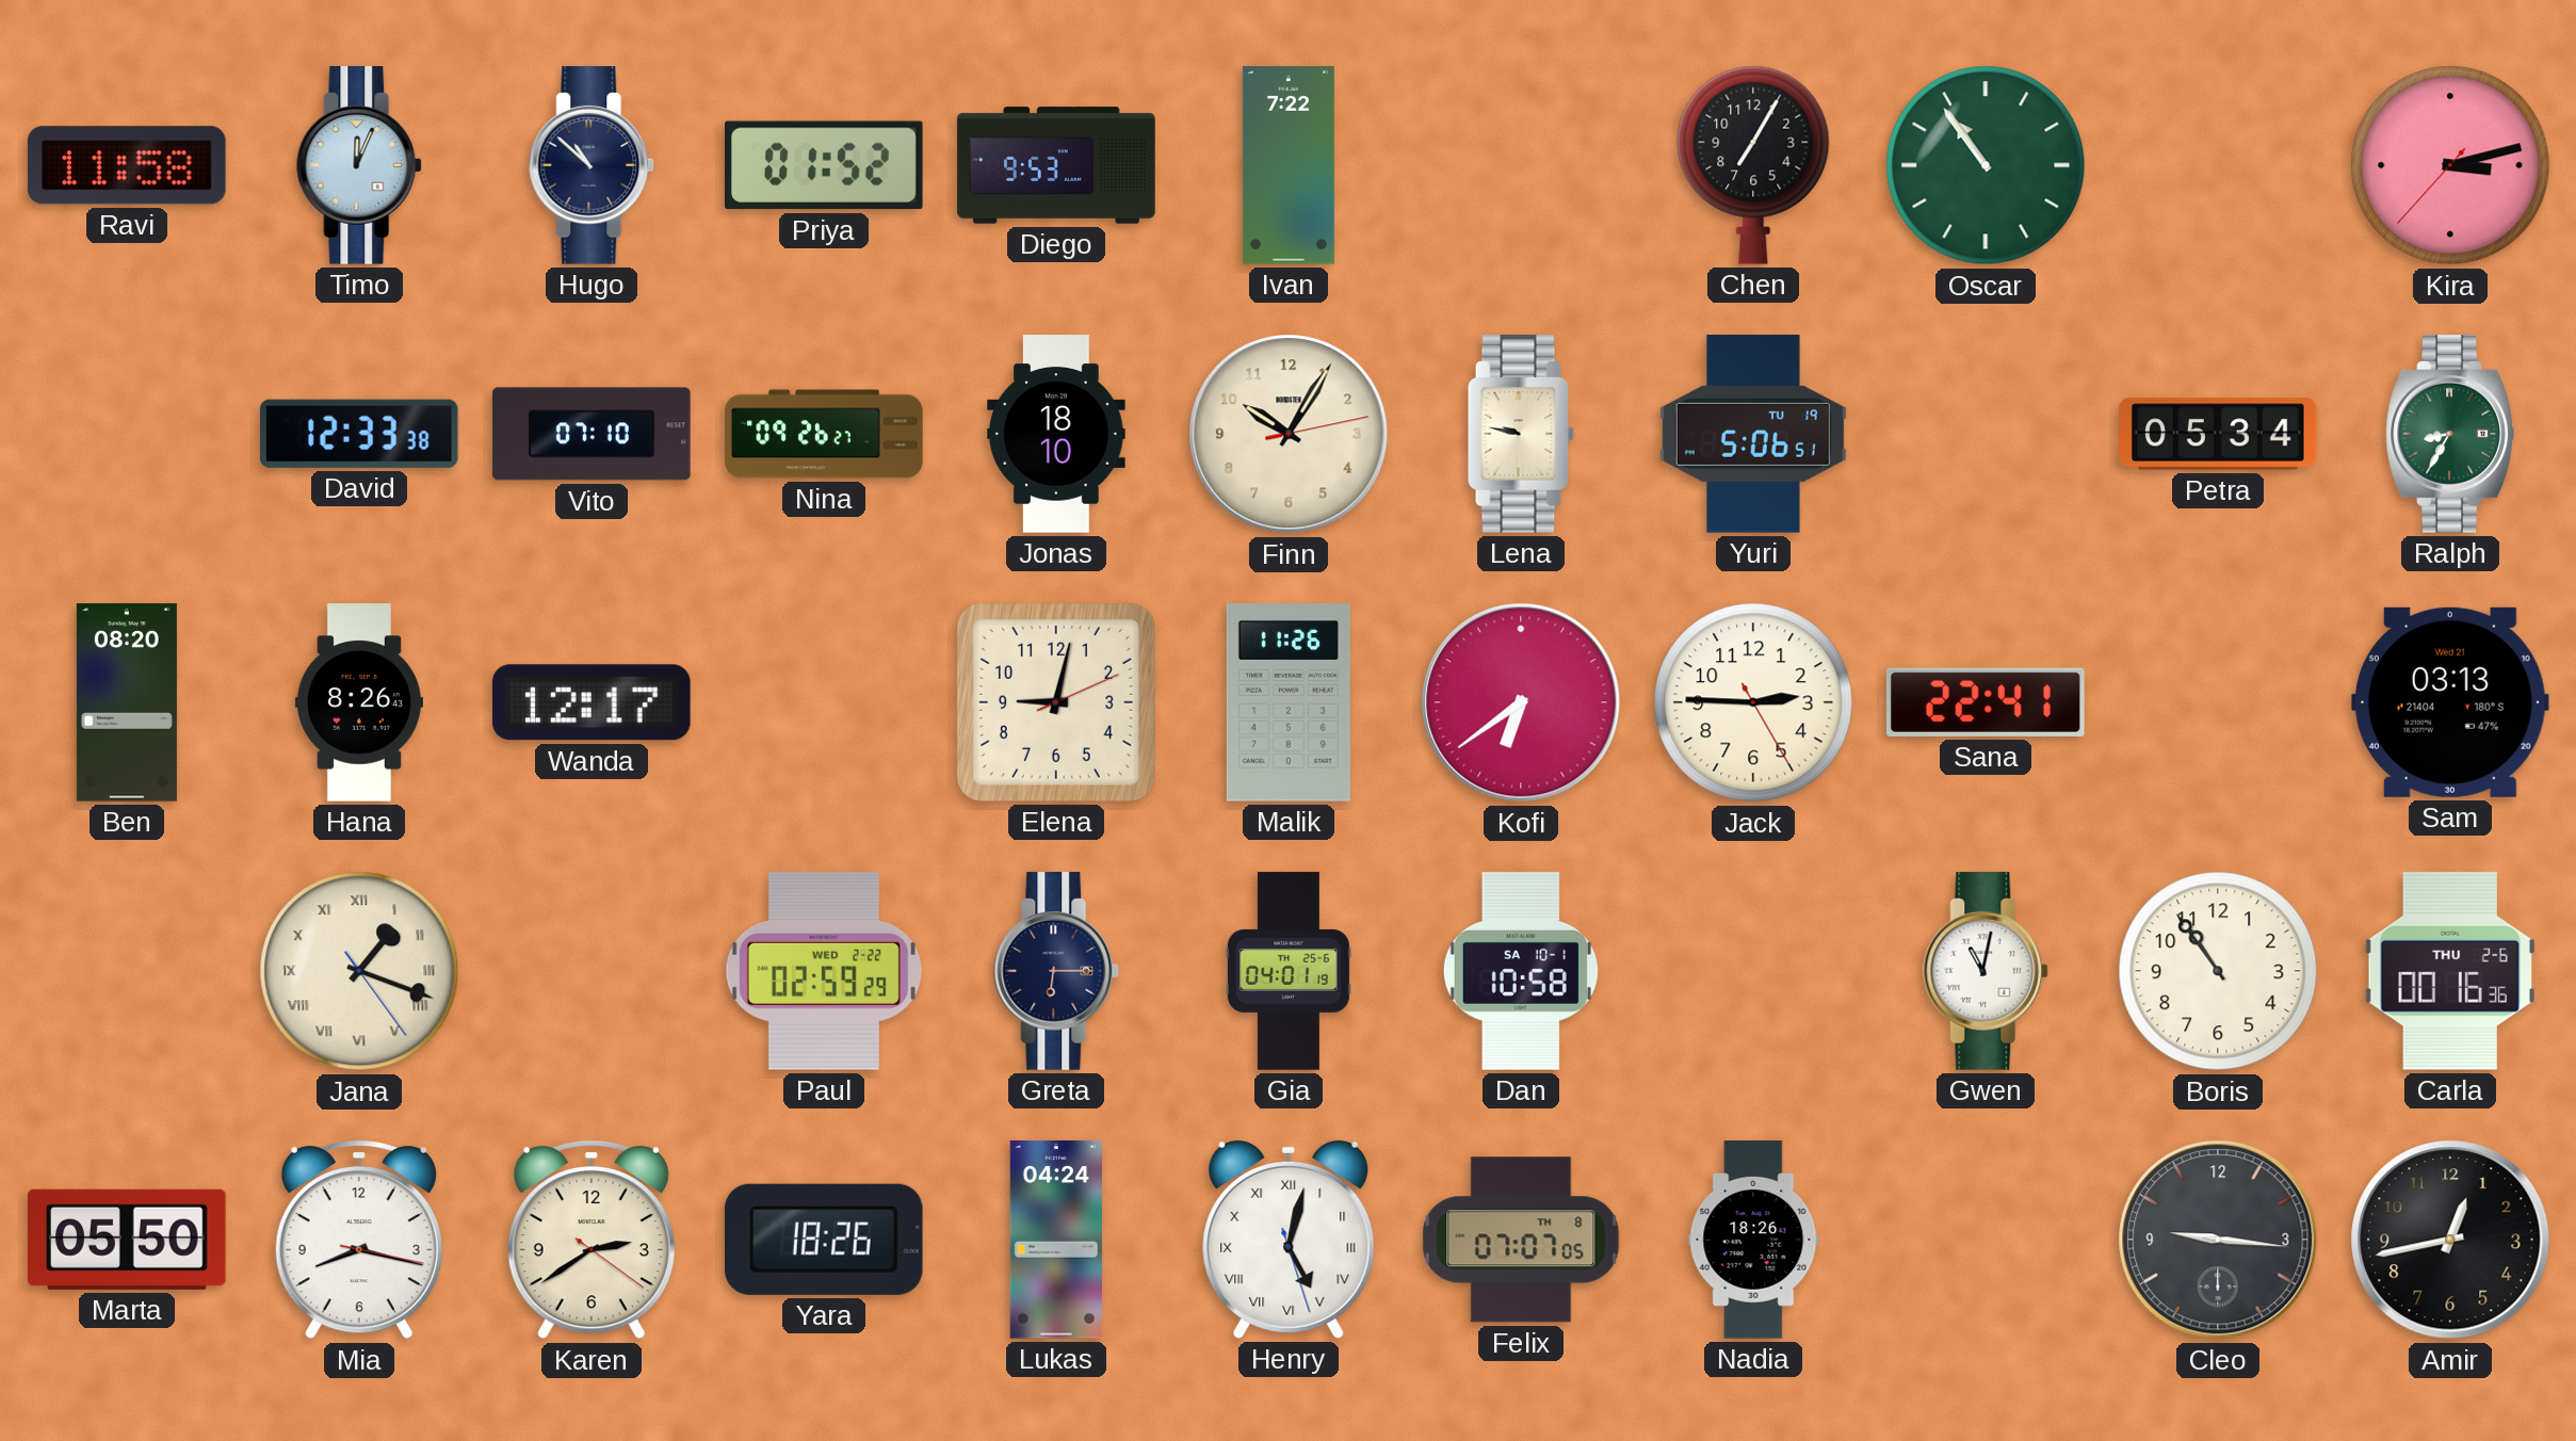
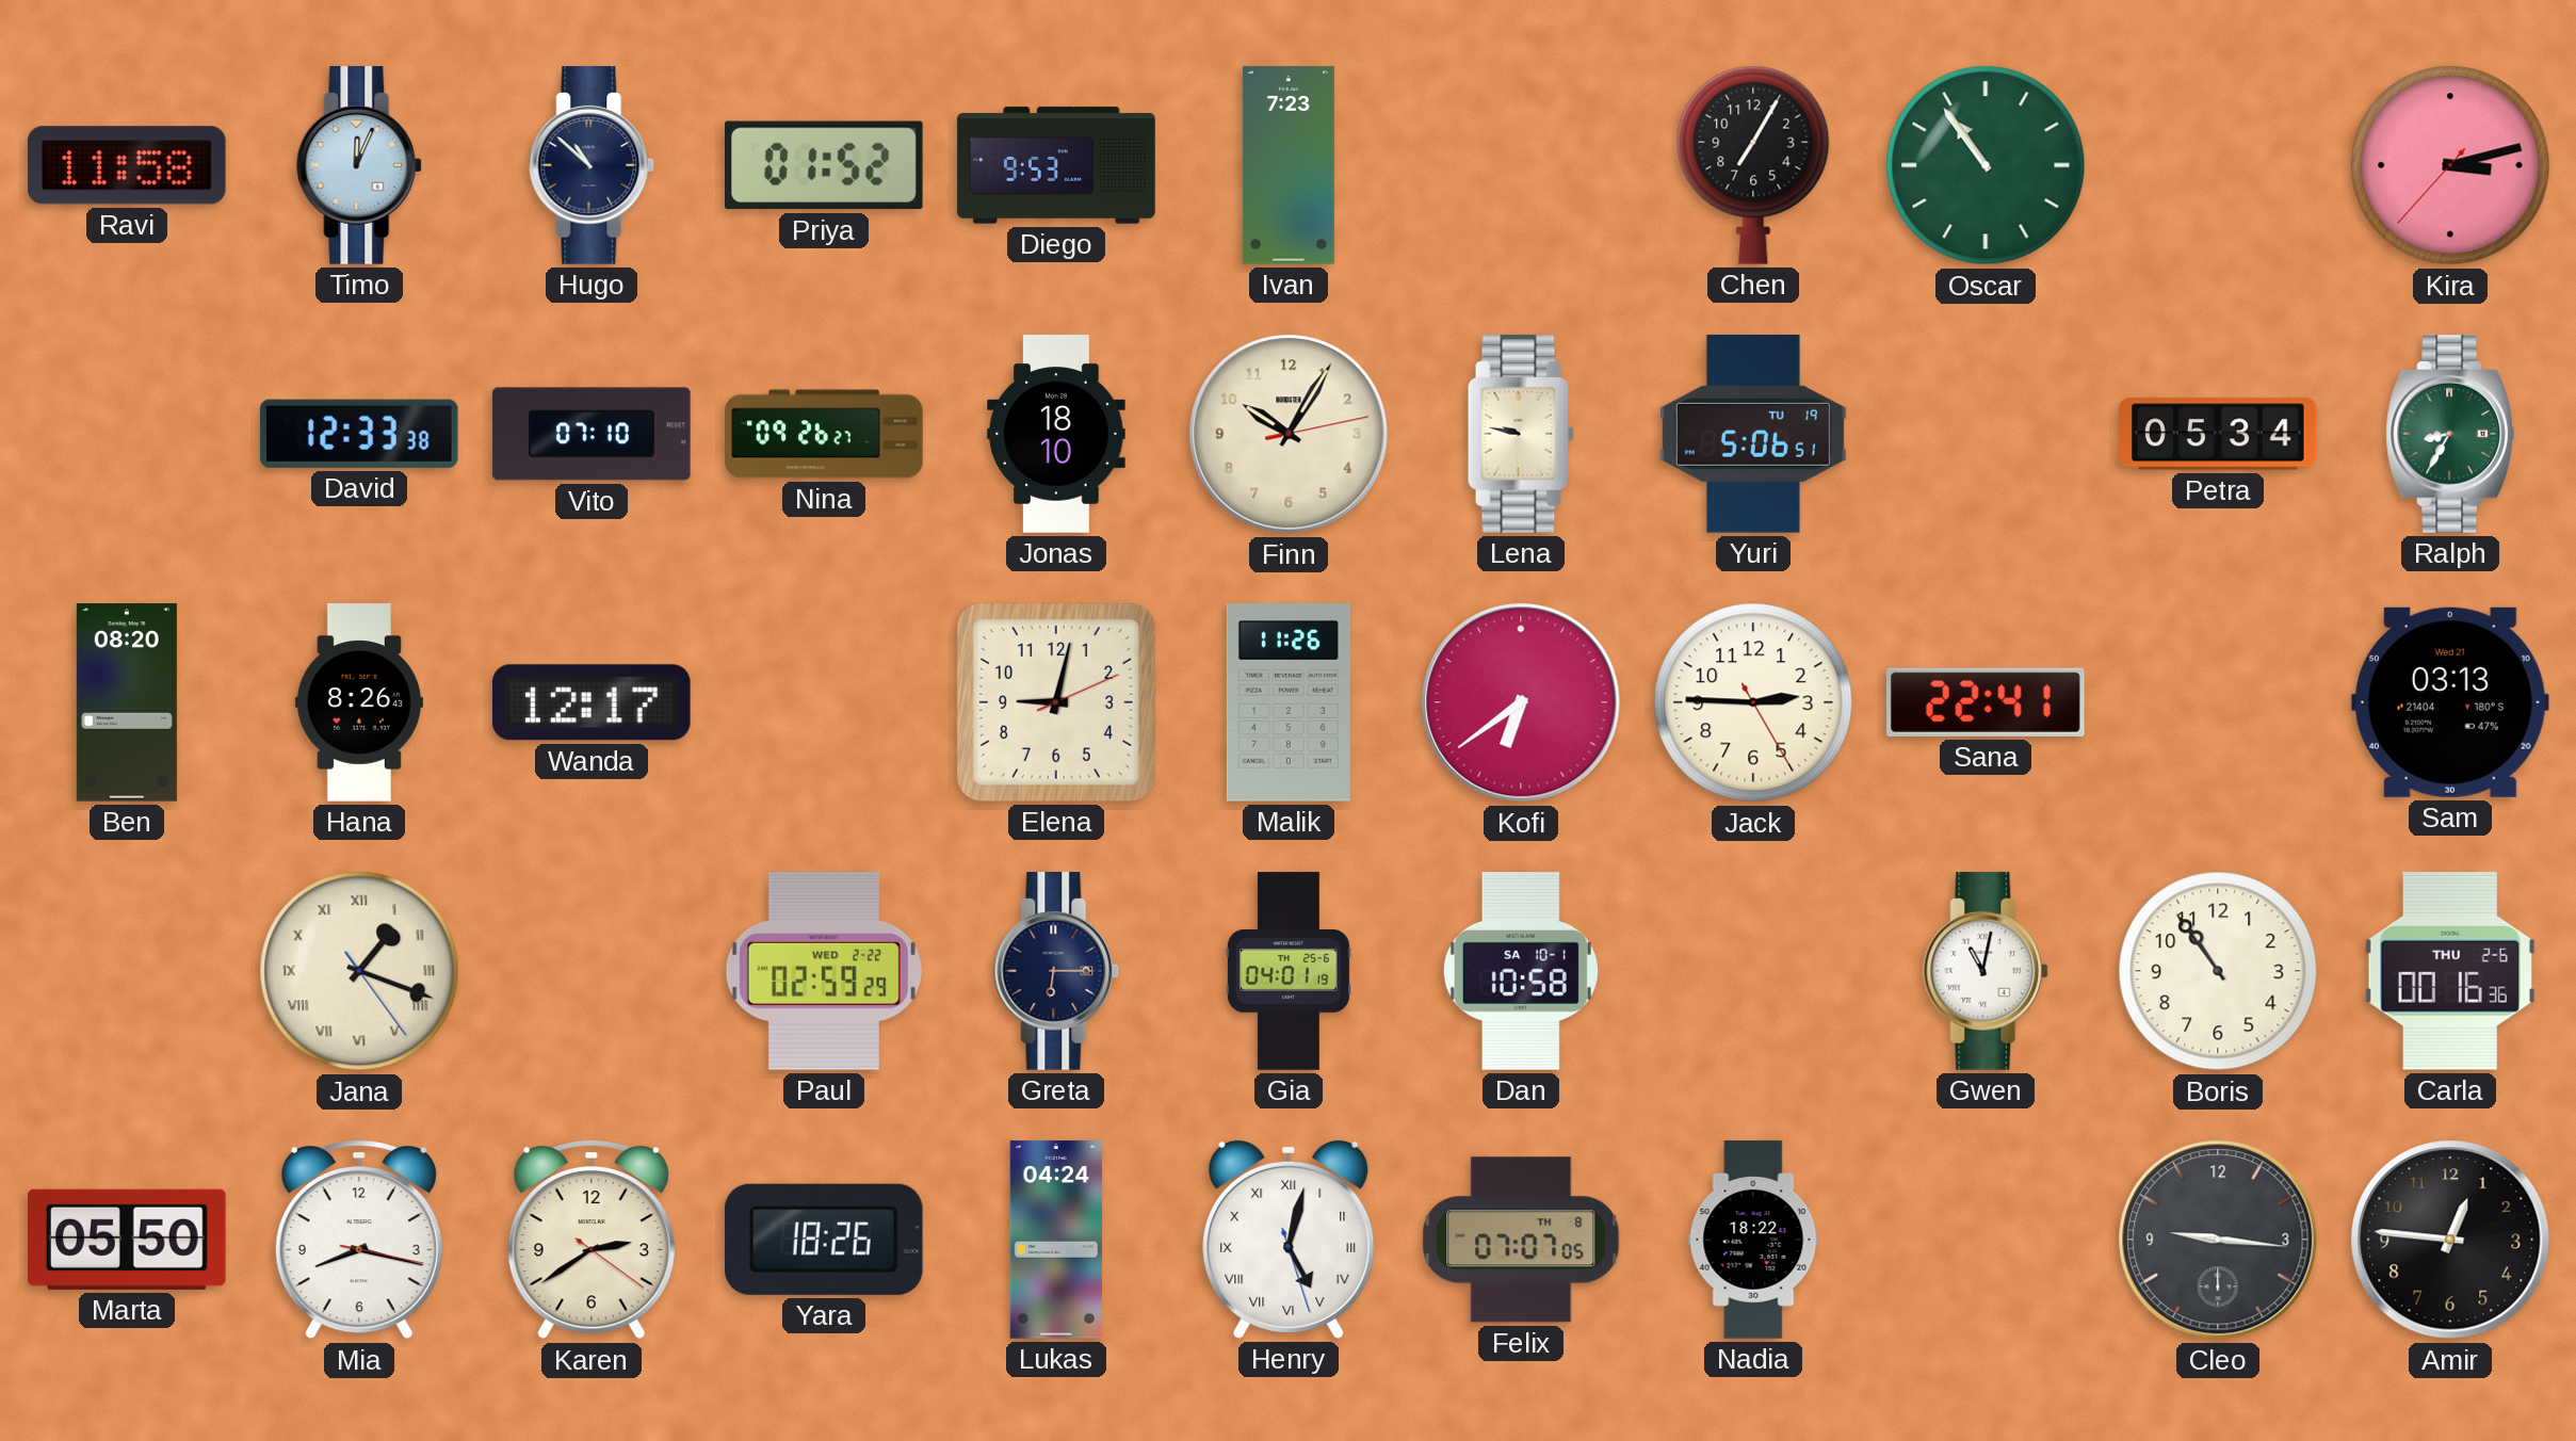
Ivan: 7:22 -> 7:23
Nadia: 18:26 -> 18:22
Amir: 12:43 -> 12:46
